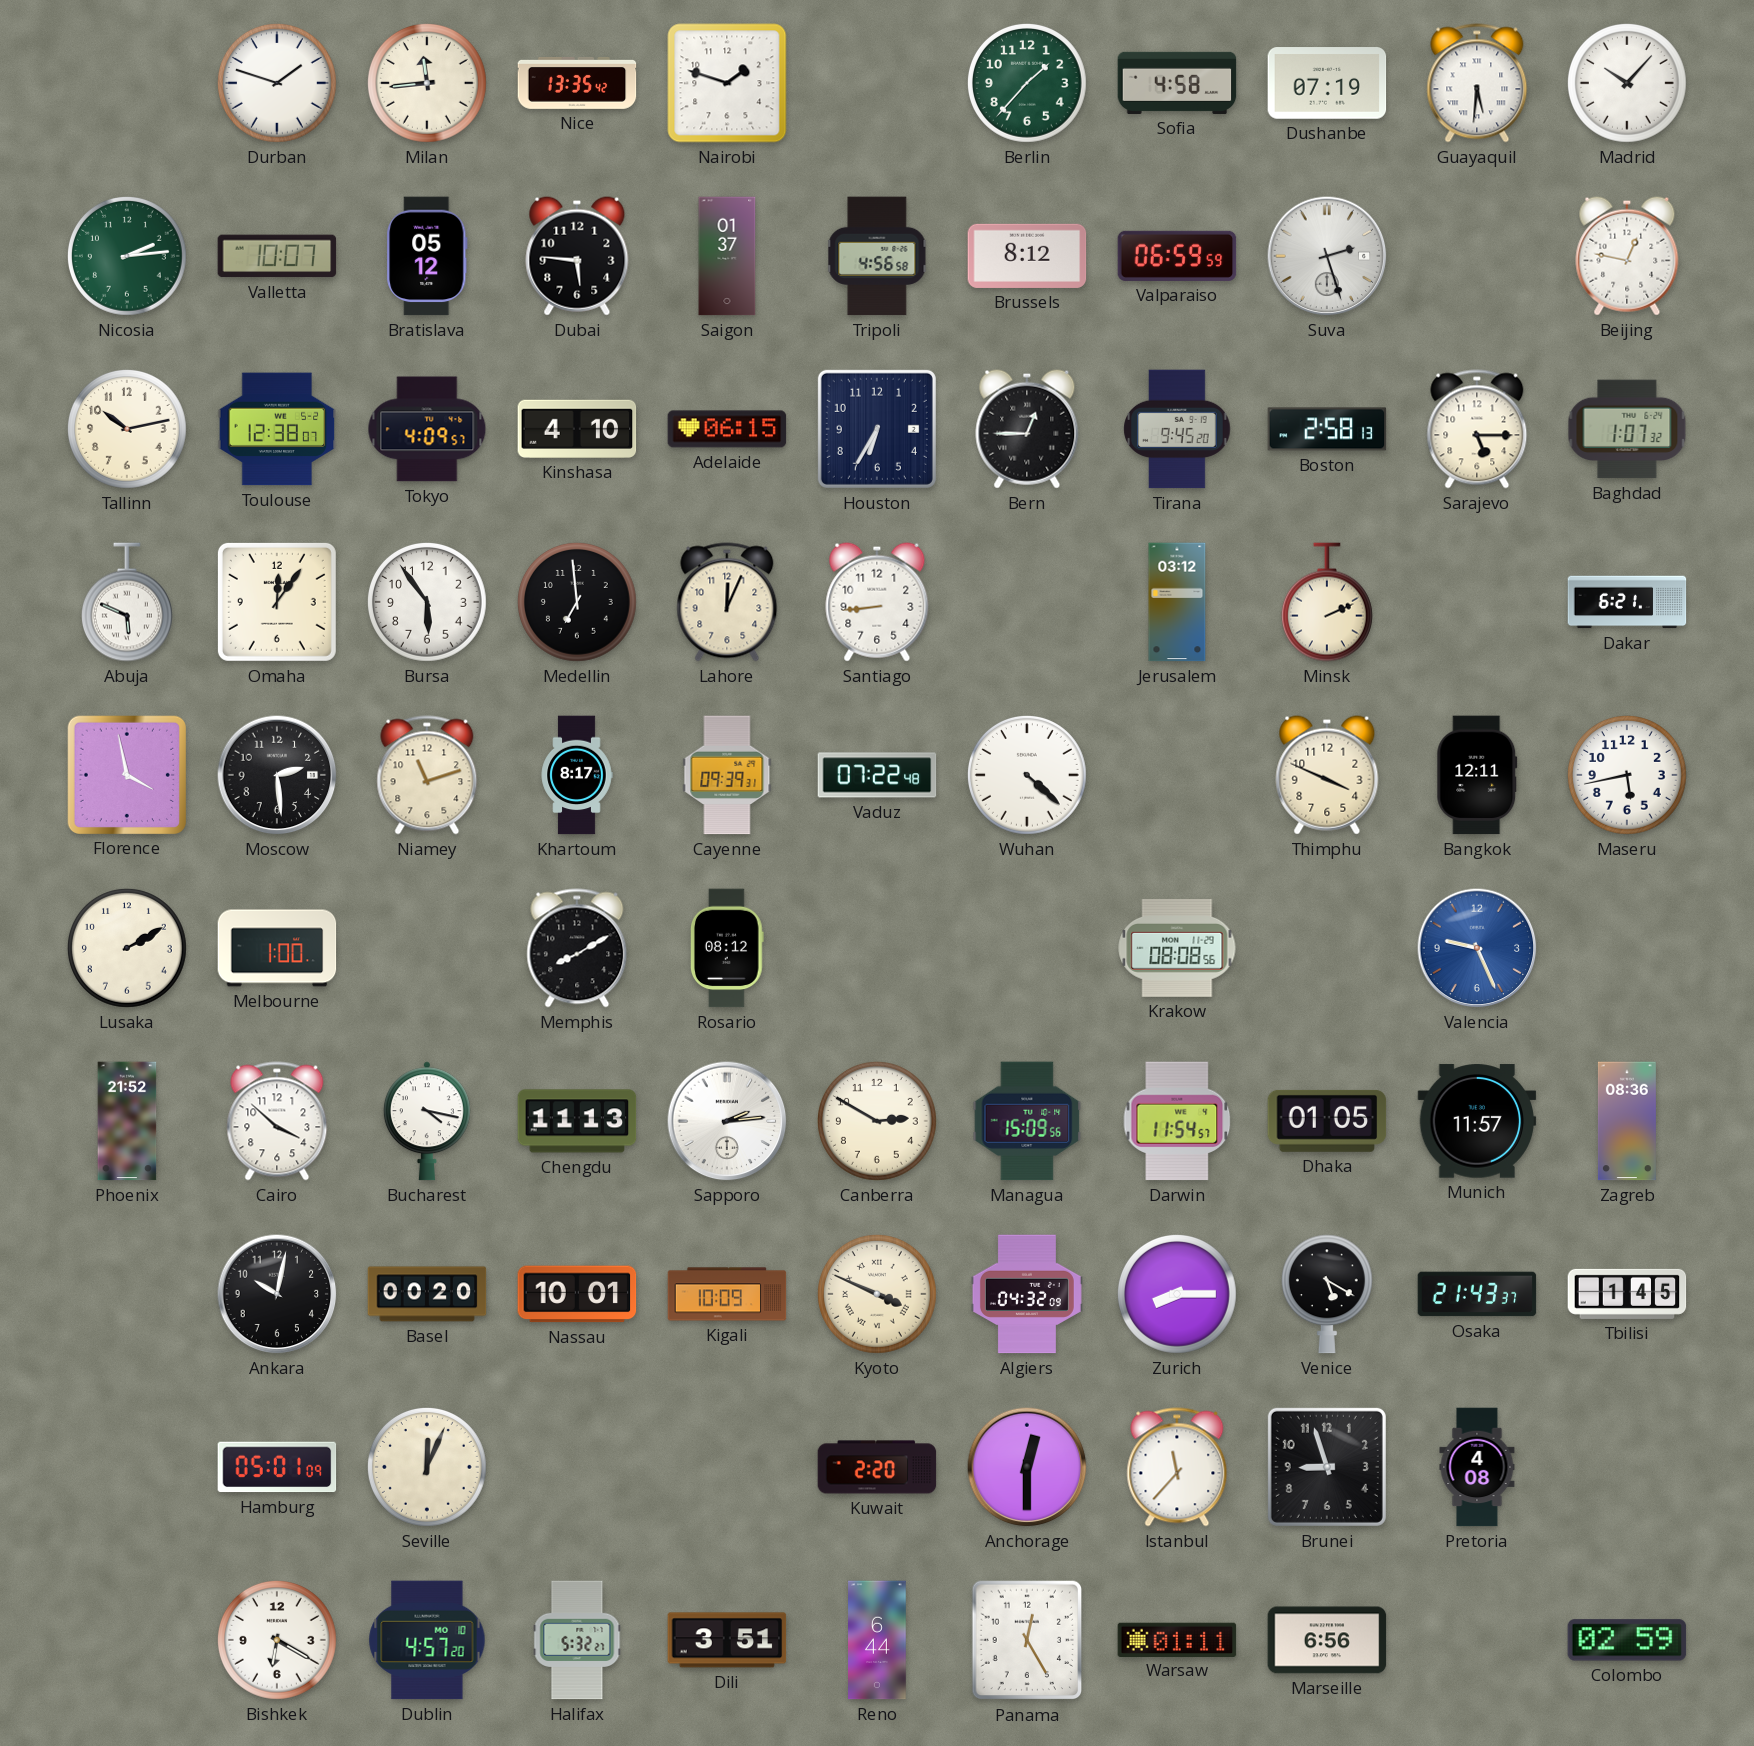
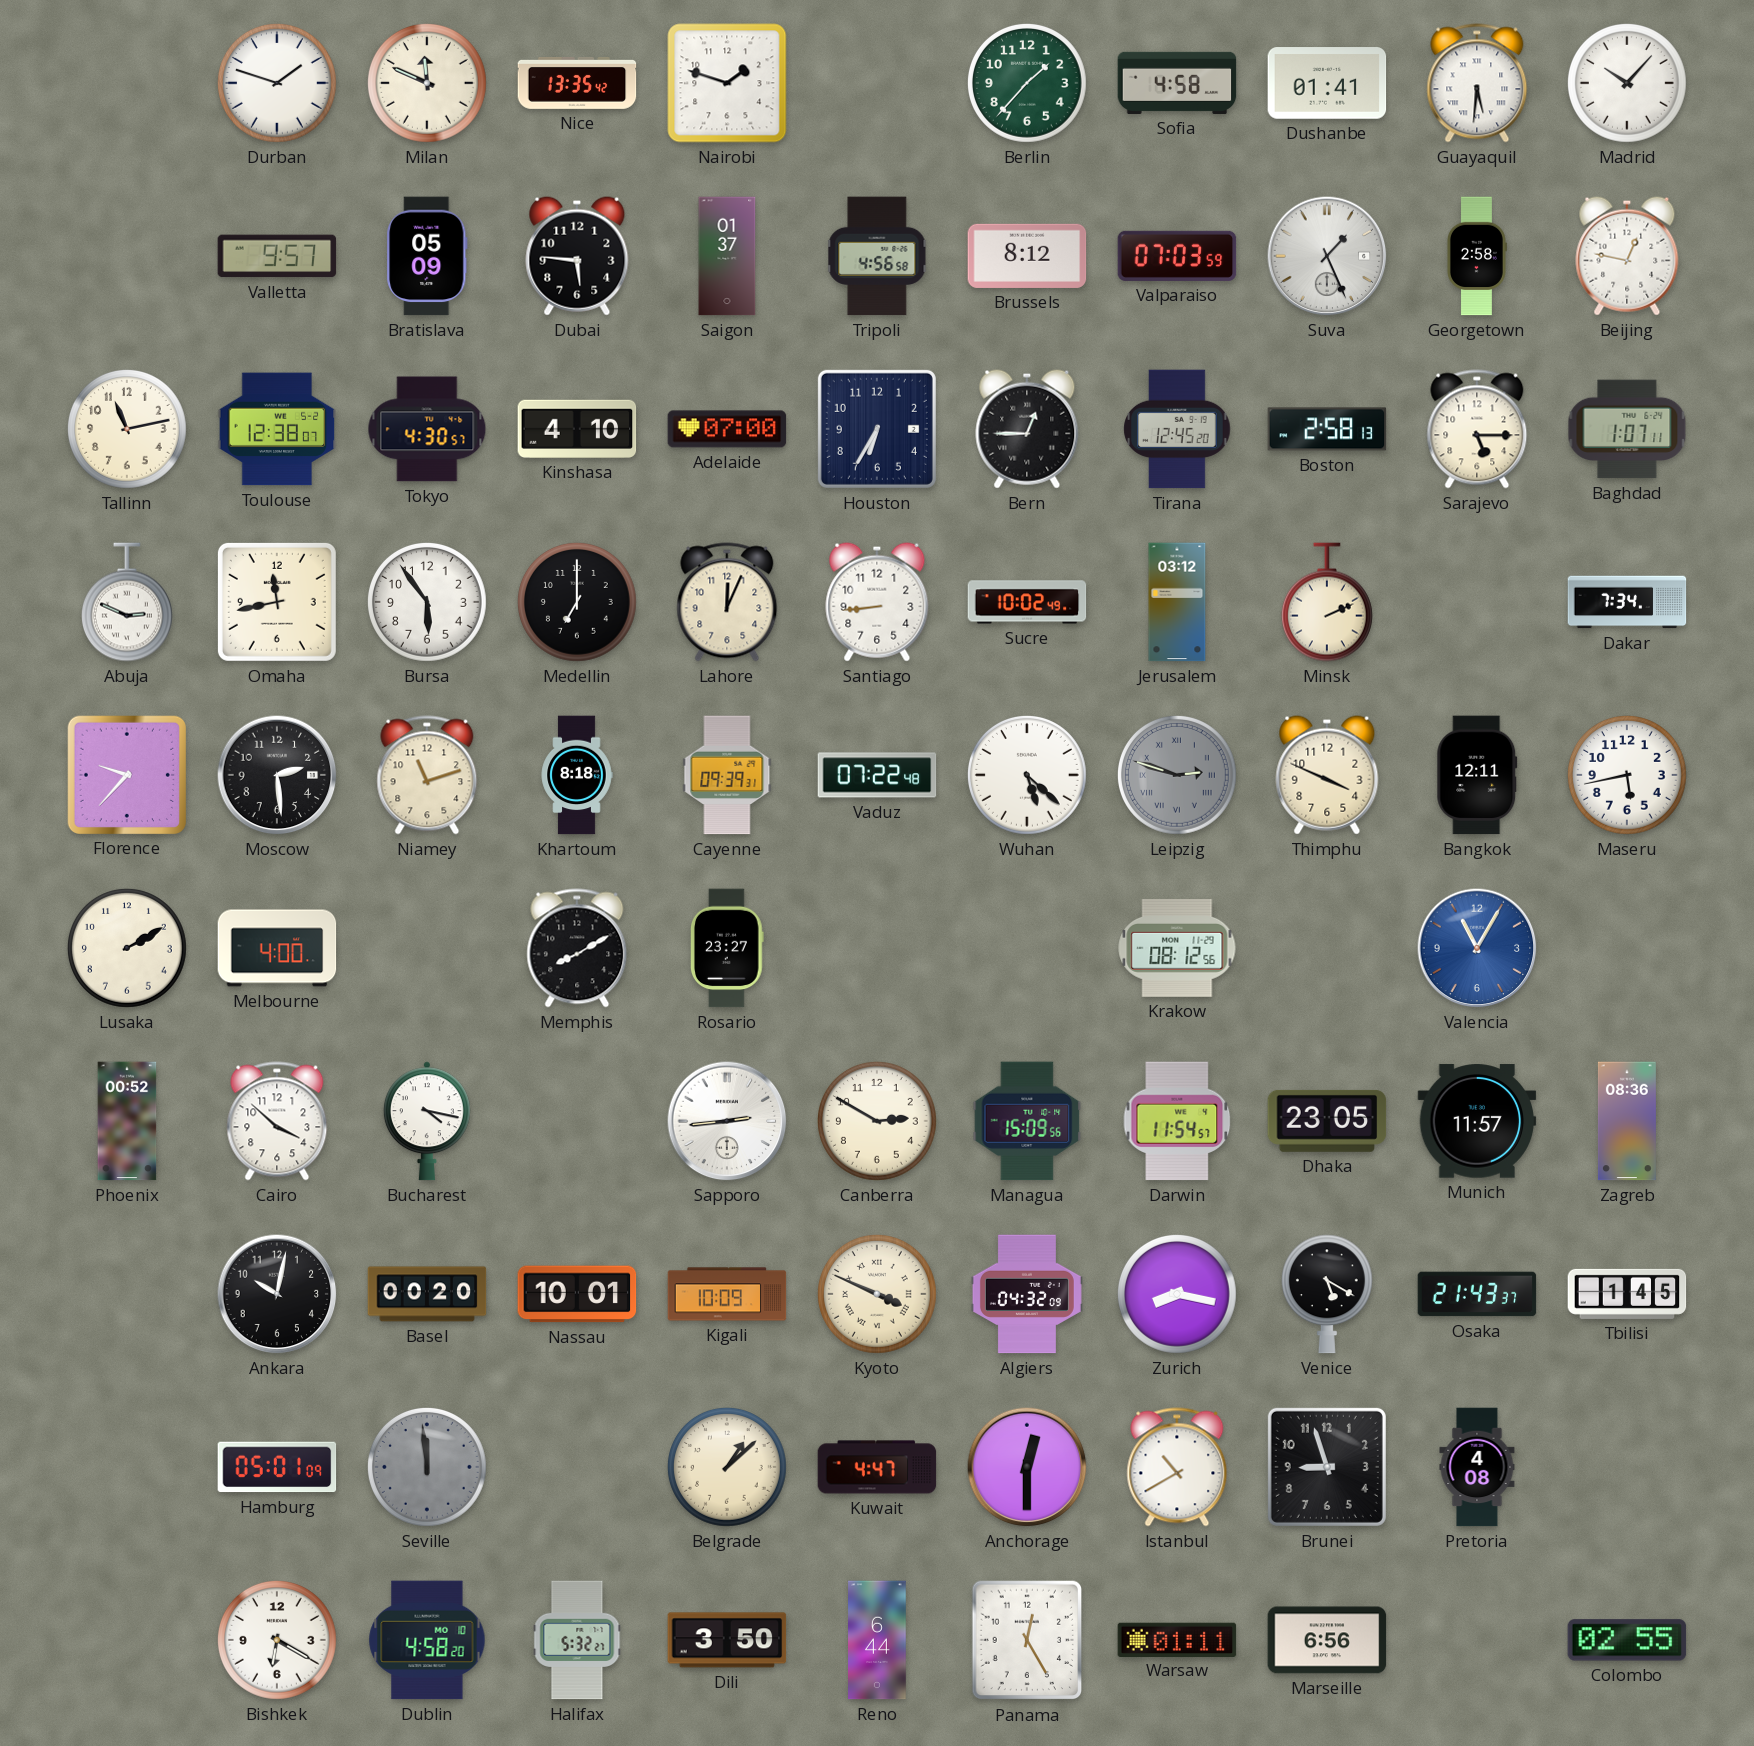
Milan: 11:44 -> 11:49
Dushanbe: 07:19 -> 01:41
Nicosia: 2:14 -> none
Valletta: 10:07 -> 9:57
Bratislava: 05:12 -> 05:09
Valparaiso: 06:59 -> 07:03
Suva: 2:27 -> 1:26
Georgetown: none -> 2:58
Tallinn: 10:13 -> 11:13
Tokyo: 4:09 -> 4:30
Adelaide: 06:15 -> 07:00
Tirana: 9:45 -> 12:45
Baghdad: 1:07:32 -> 1:07:11
Abuja: 5:49 -> 2:49
Omaha: 12:06 -> 11:43
Medellin: 6:59 -> 7:00
Sucre: none -> 10:02
Dakar: 6:21 -> 7:34
Florence: 3:58 -> 9:37
Khartoum: 8:17 -> 8:18
Wuhan: 4:22 -> 5:22
Leipzig: none -> 2:48
Melbourne: 1:00 -> 4:00
Rosario: 08:12 -> 23:27
Krakow: 08:08 -> 08:12
Valencia: 9:26 -> 11:05
Phoenix: 21:52 -> 00:52
Chengdu: 11:13 -> none
Sapporo: 2:14 -> 2:44
Dhaka: 01:05 -> 23:05
Zurich: 8:15 -> 8:17
Seville: 12:04 -> 11:59
Seville dial: cream -> grey
Belgrade: none -> 1:08
Kuwait: 2:20 -> 4:47
Istanbul: 11:37 -> 10:40
Dublin: 4:57 -> 4:58
Dili: 3:51 -> 3:50
Colombo: 02:59 -> 02:55
